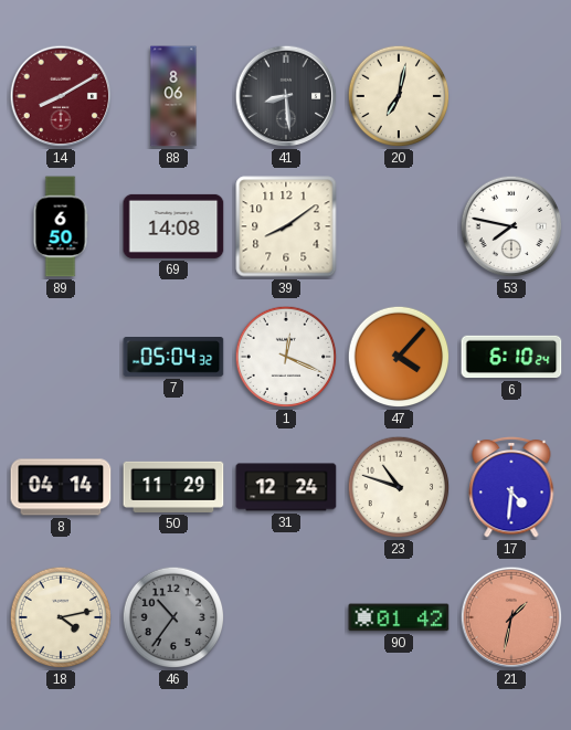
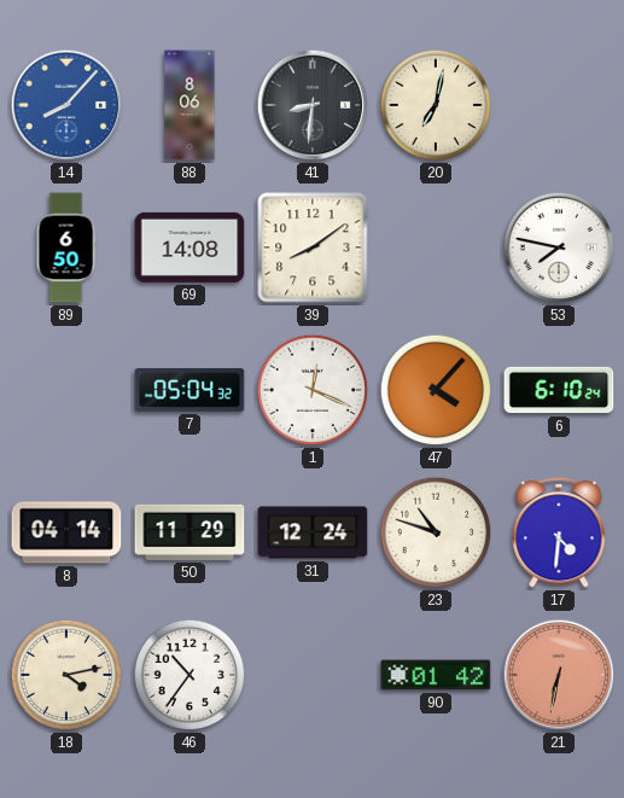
14: 8:10 -> 8:07
14 dial: burgundy -> blue
41: 8:29 -> 8:31
46 dial: grey -> white
21: 1:32 -> 6:32
